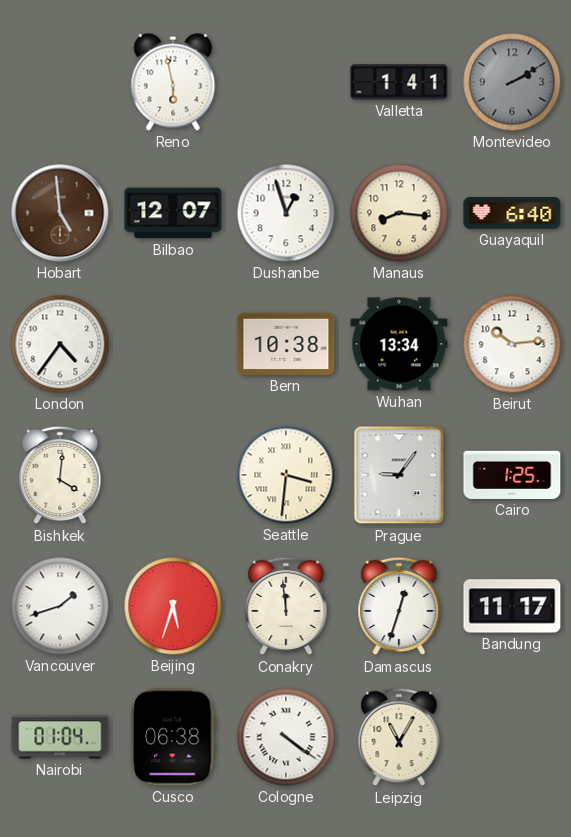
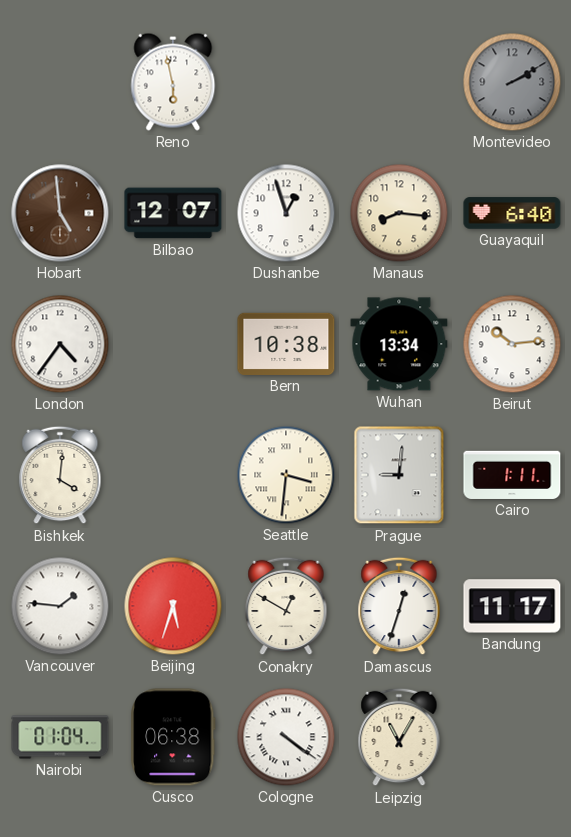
Valletta: 1:41 -> none
Prague: 9:06 -> 9:01
Cairo: 1:25 -> 1:11
Vancouver: 1:42 -> 1:46
Conakry: 11:59 -> 12:50
